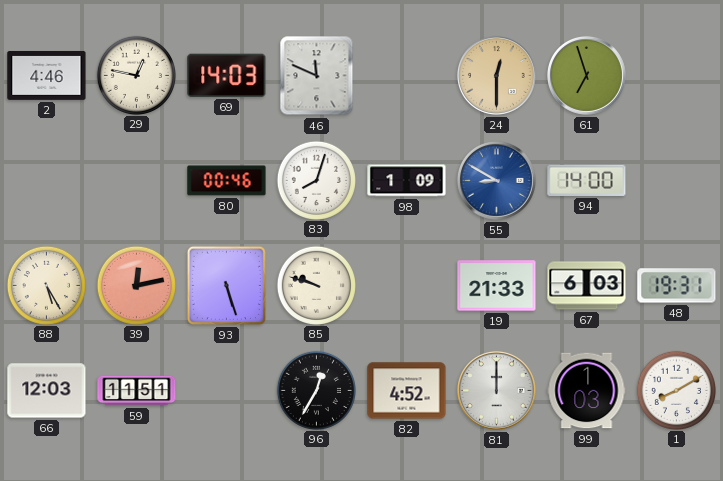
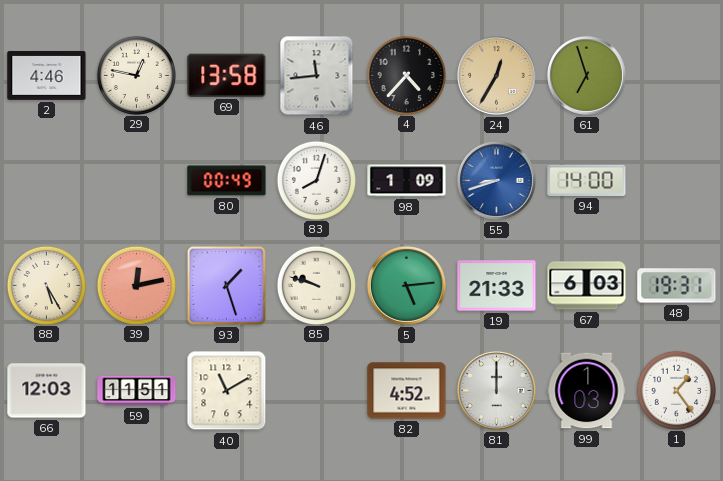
69: 14:03 -> 13:58
46: 11:49 -> 11:44
4: none -> 4:37
24: 12:30 -> 12:35
80: 00:46 -> 00:49
55: 8:50 -> 8:42
93: 5:27 -> 1:27
5: none -> 5:14
40: none -> 11:10
96: 12:35 -> none
1: 8:10 -> 1:24
